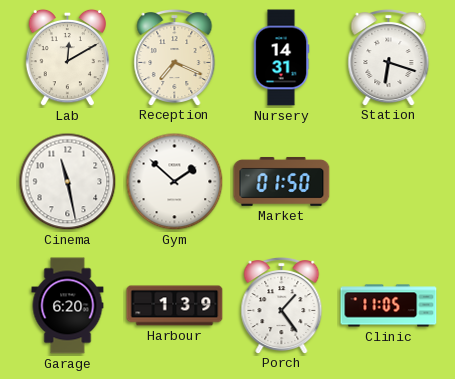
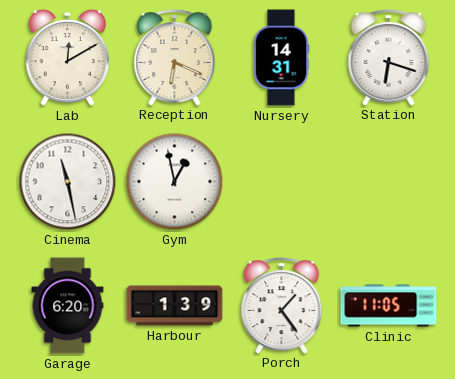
Reception: 7:19 -> 6:19
Gym: 1:52 -> 12:58
Market: 01:50 -> none
